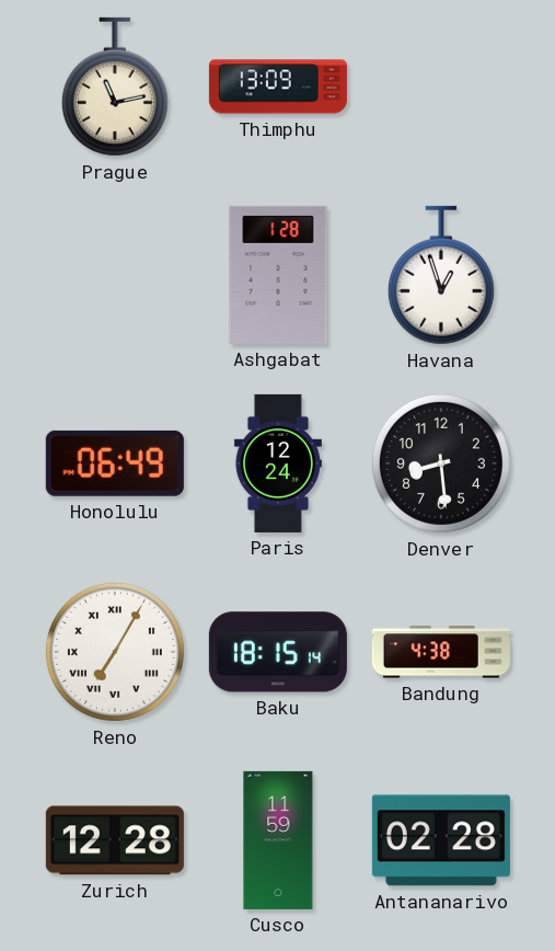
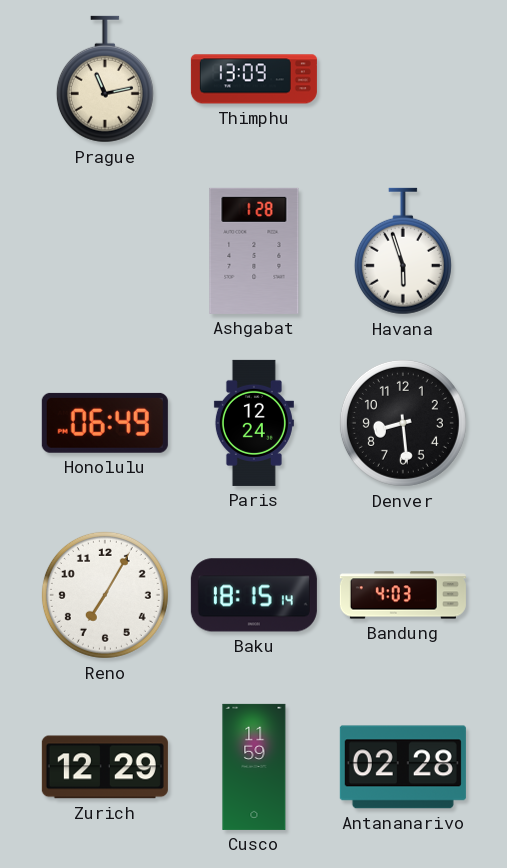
Havana: 12:57 -> 5:57
Reno numerals: Roman -> Arabic
Bandung: 4:38 -> 4:03
Zurich: 12:28 -> 12:29
